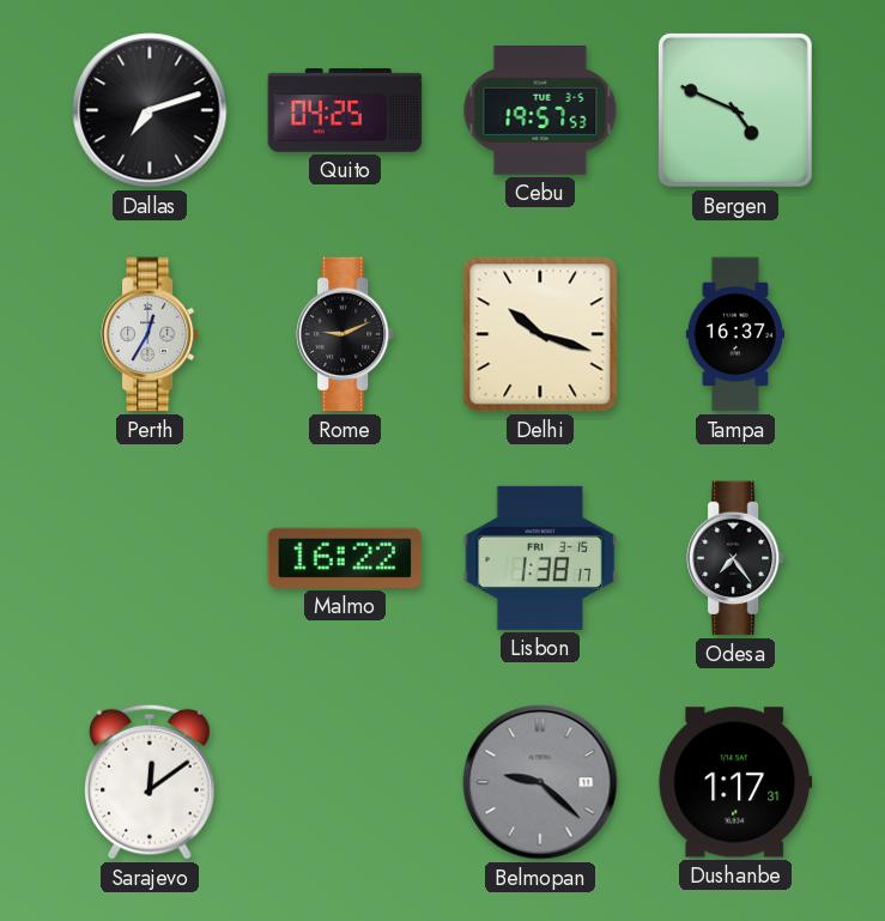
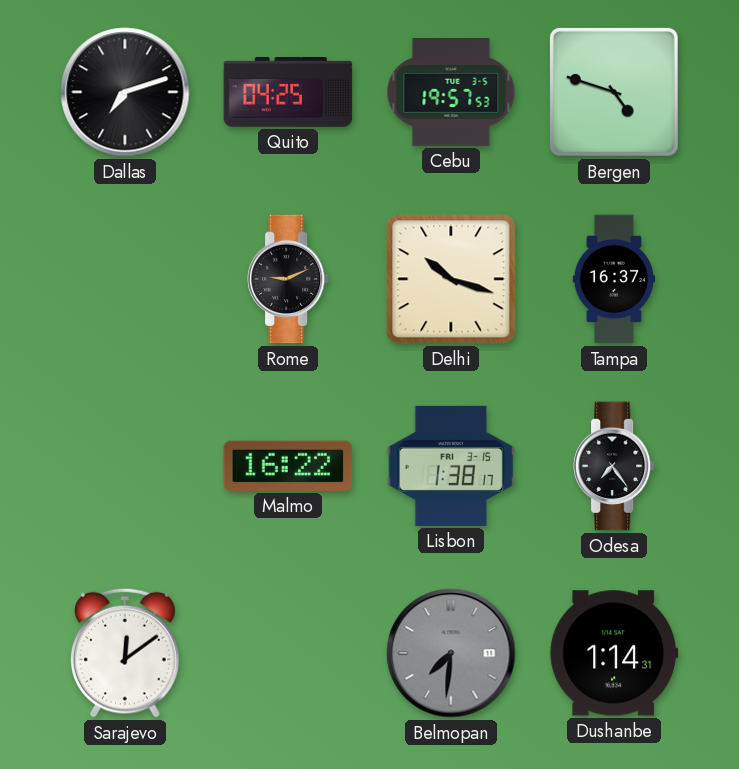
Bergen: 4:49 -> 4:48
Perth: 12:35 -> none
Belmopan: 9:22 -> 7:31
Dushanbe: 1:17 -> 1:14
